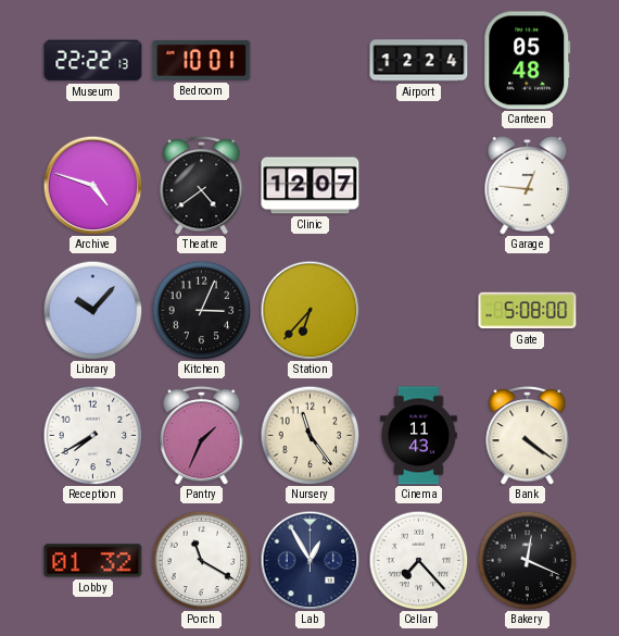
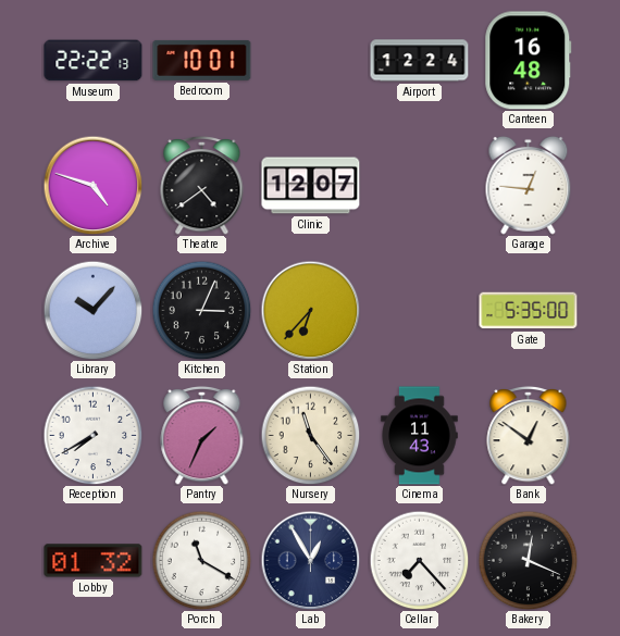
Canteen: 05:48 -> 16:48
Gate: 5:08 -> 5:35
Bank: 4:21 -> 12:51
